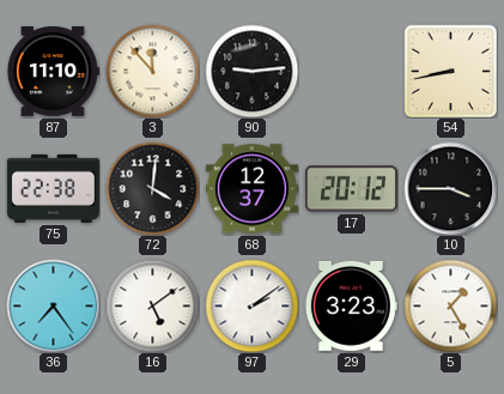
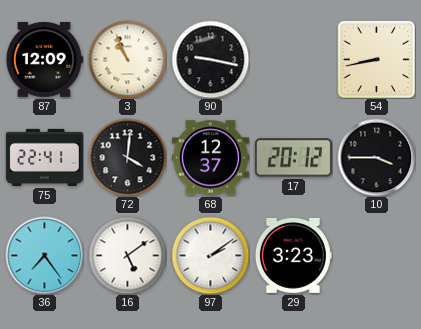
87: 11:10 -> 12:09
3: 11:53 -> 10:56
90: 9:14 -> 9:17
75: 22:38 -> 22:41
5: 1:25 -> none
